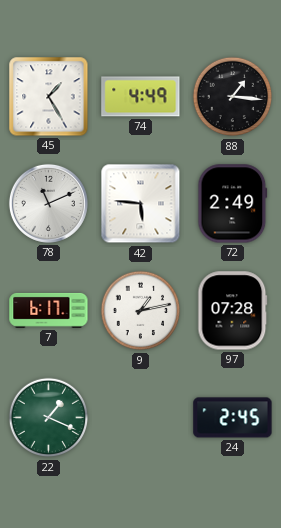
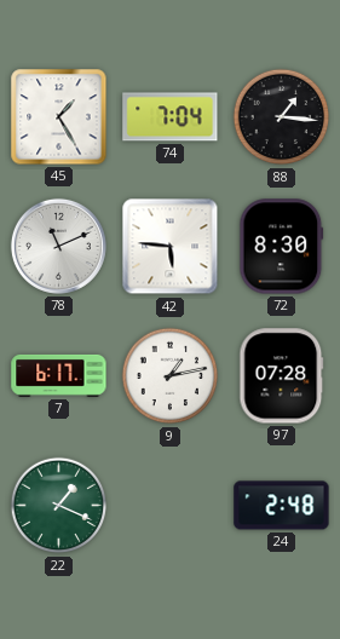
74: 4:49 -> 7:04
72: 2:49 -> 8:30
24: 2:45 -> 2:48
